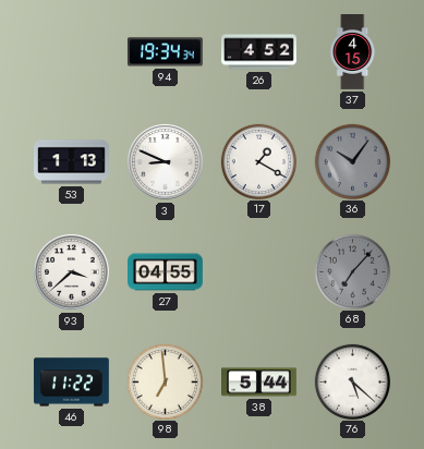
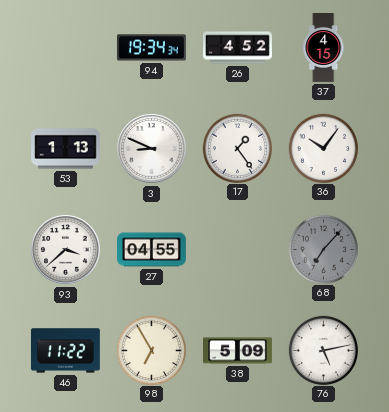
17: 1:20 -> 1:24
36 dial: grey -> white
98: 6:59 -> 6:55
38: 5:44 -> 5:09
76: 5:22 -> 5:13
